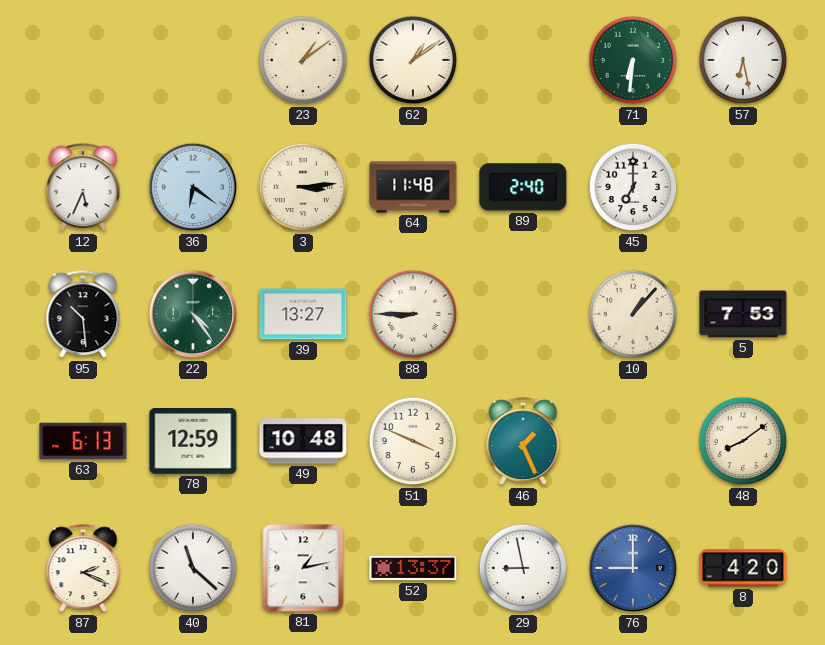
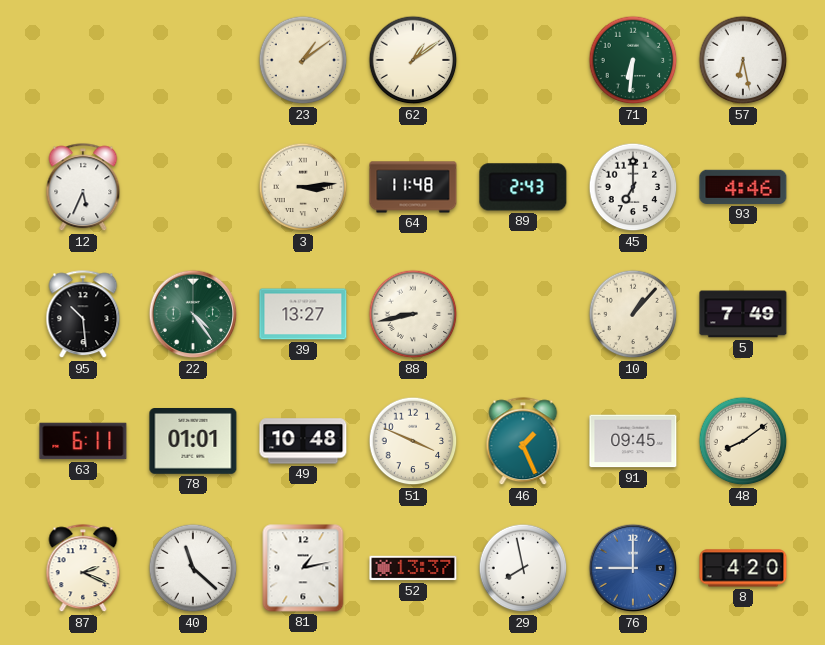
36: 6:21 -> none
89: 2:40 -> 2:43
93: none -> 4:46
88: 8:45 -> 8:43
5: 7:53 -> 7:49
63: 6:13 -> 6:11
78: 12:59 -> 01:01
91: none -> 09:45
29: 8:58 -> 7:58
